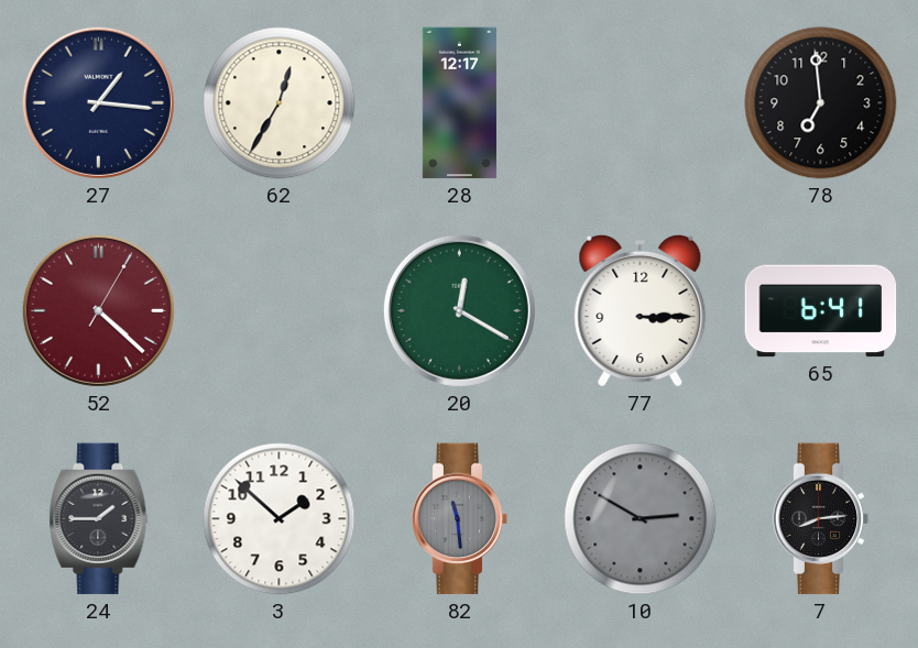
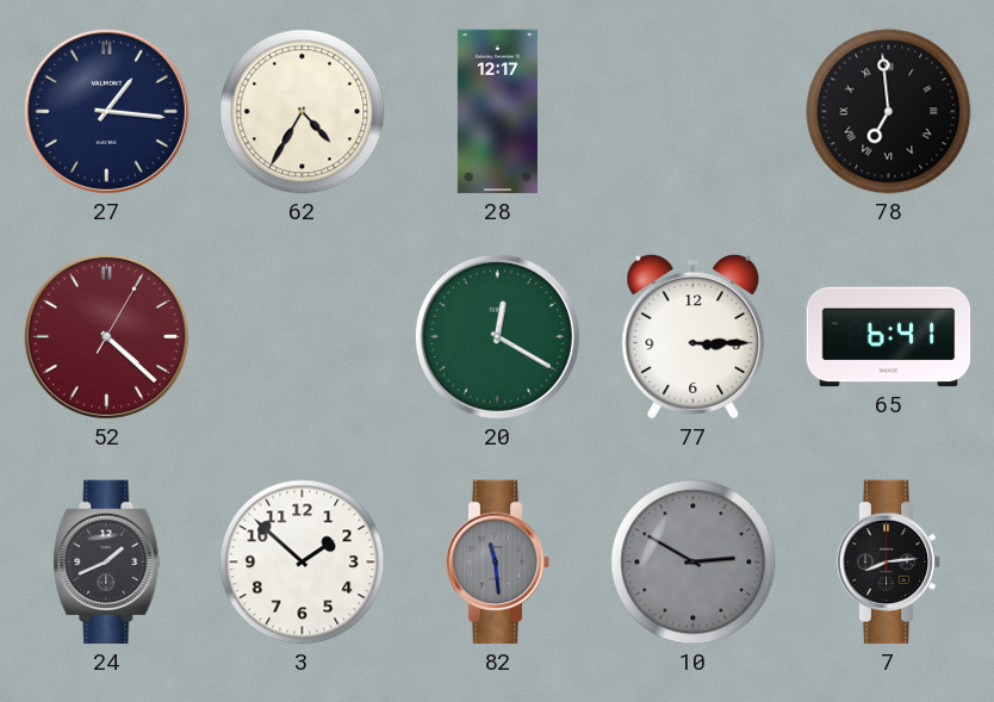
62: 12:35 -> 4:35
78 numerals: Arabic -> Roman
24: 1:45 -> 1:41
